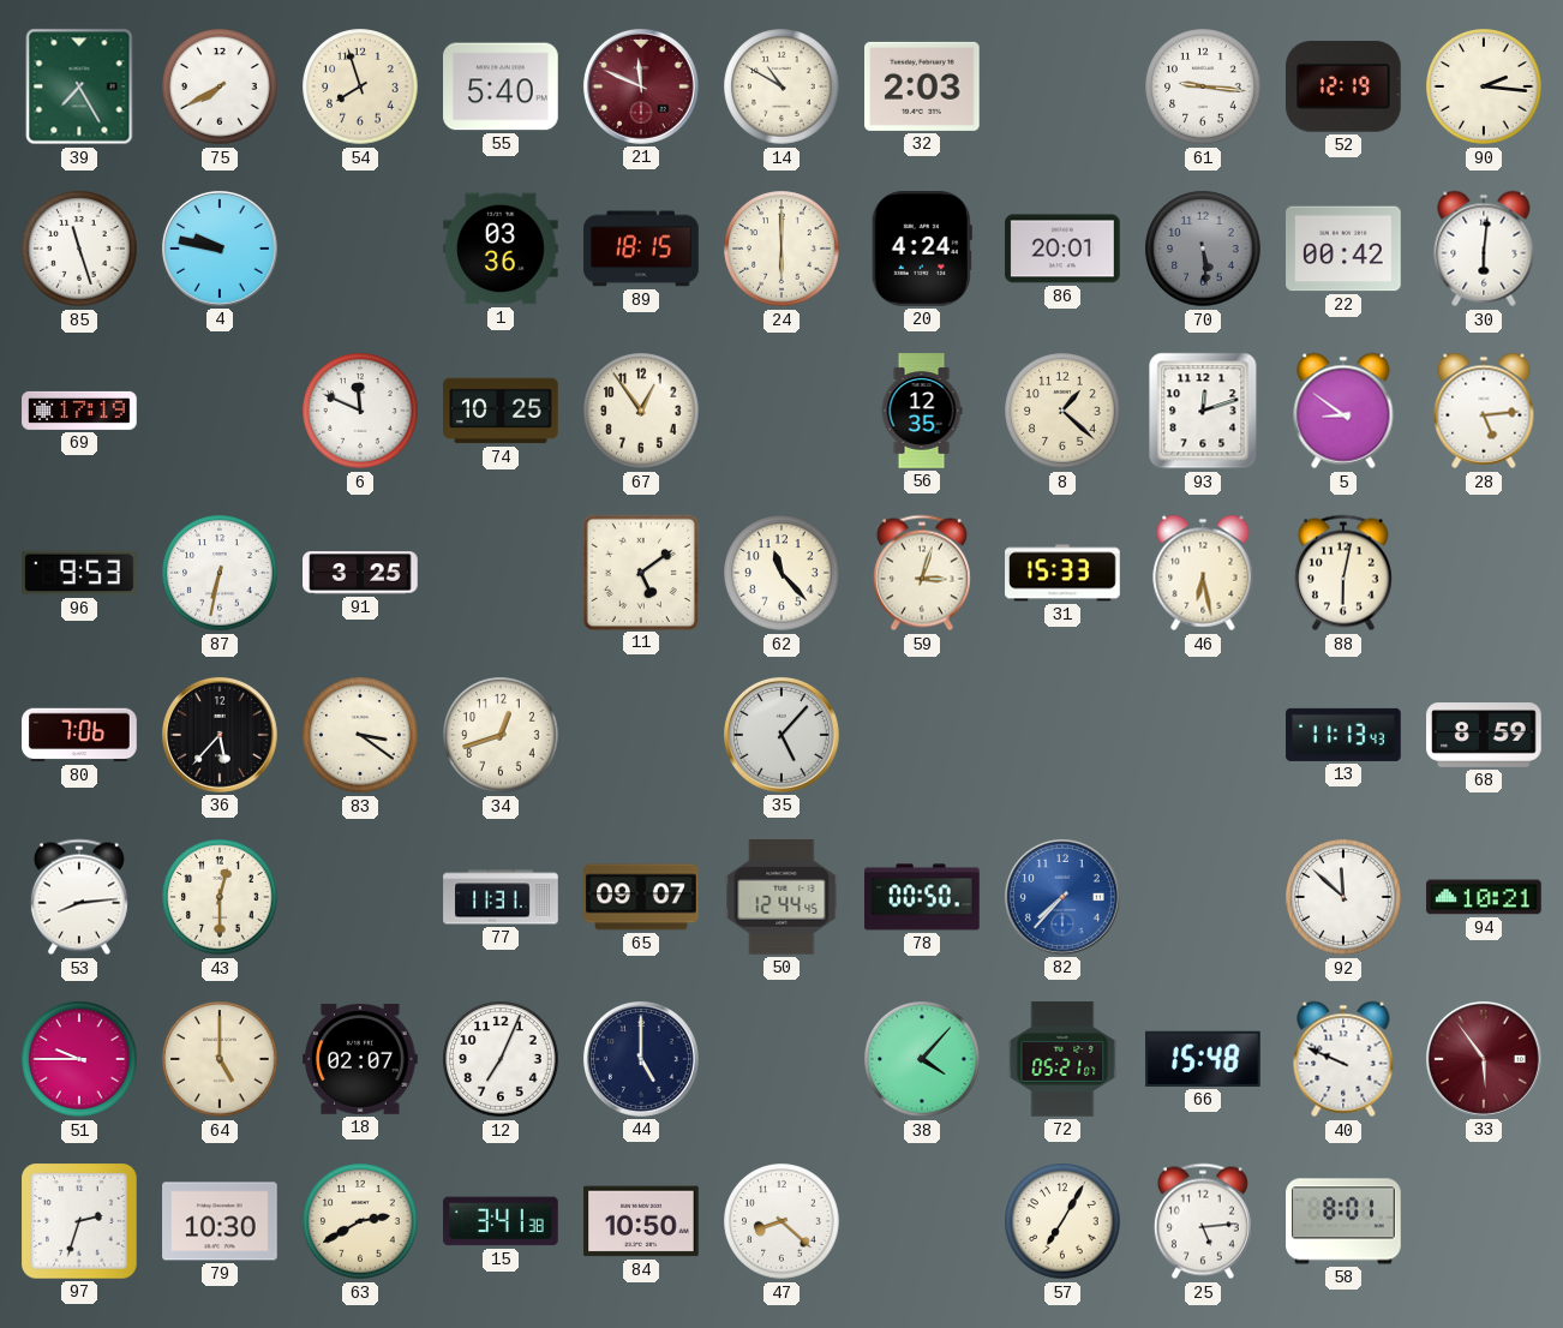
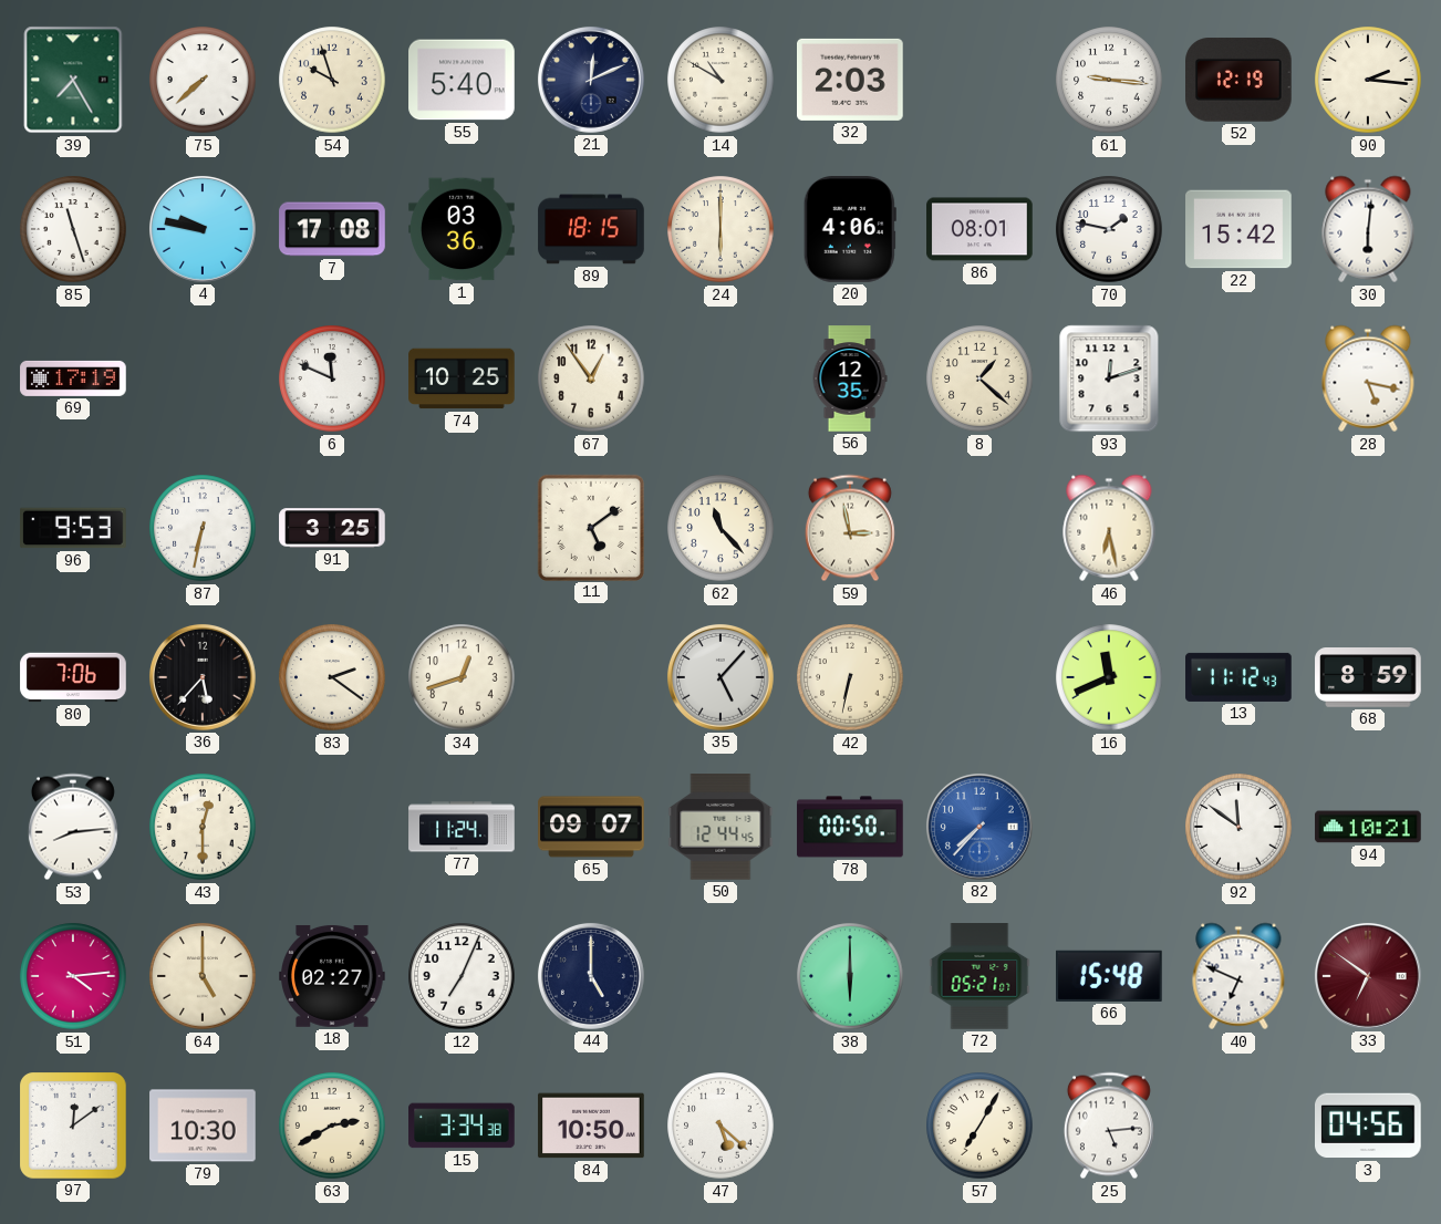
75: 7:40 -> 7:38
54: 7:57 -> 9:57
21: 11:49 -> 12:11
21 dial: burgundy -> navy
7: none -> 17:08
20: 4:24 -> 4:06
86: 20:01 -> 08:01
70: 5:29 -> 1:47
70 dial: grey -> white
22: 00:42 -> 15:42
5: 8:51 -> none
28: 5:14 -> 5:17
59: 3:03 -> 2:58
31: 15:33 -> none
88: 6:02 -> none
83: 3:21 -> 2:21
42: none -> 6:32
16: none -> 11:41
13: 11:13 -> 11:12
77: 11:31 -> 11:24
92: 11:52 -> 11:51
51: 9:45 -> 4:14
18: 02:07 -> 02:27
38: 4:07 -> 6:00
40: 9:49 -> 6:49
33: 5:54 -> 6:51
97: 2:33 -> 12:09
15: 3:41 -> 3:34
47: 8:22 -> 5:22
58: 8:01 -> none
3: none -> 04:56
